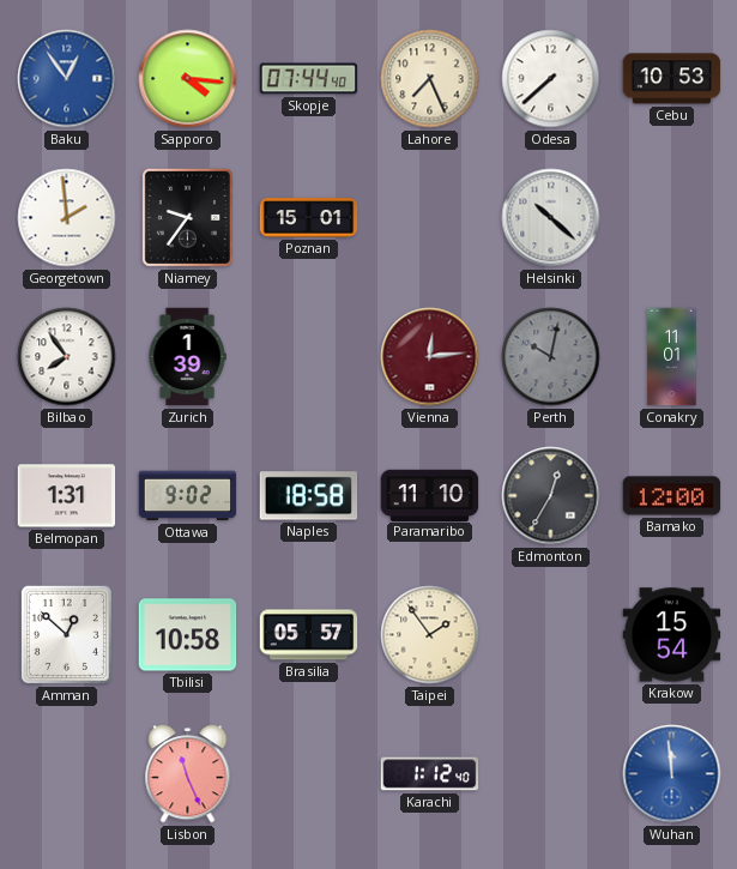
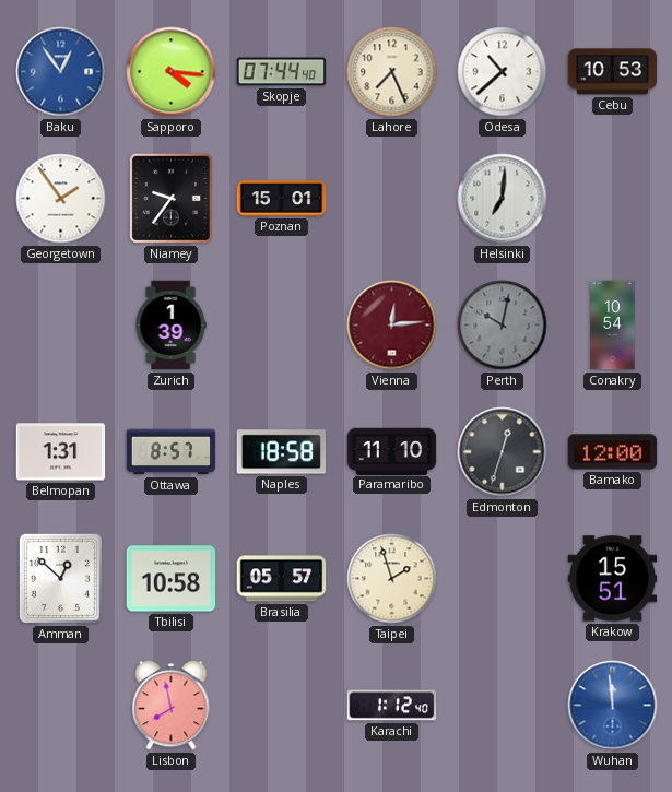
Odesa: 7:38 -> 10:38
Georgetown: 1:59 -> 1:54
Helsinki: 10:22 -> 7:01
Bilbao: 7:54 -> none
Conakry: 11:01 -> 10:54
Ottawa: 9:02 -> 8:57
Edmonton: 12:35 -> 12:33
Taipei: 1:54 -> 1:57
Krakow: 15:54 -> 15:51
Lisbon: 11:26 -> 7:58
